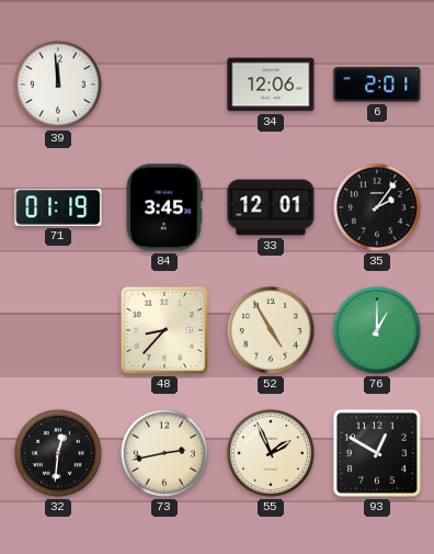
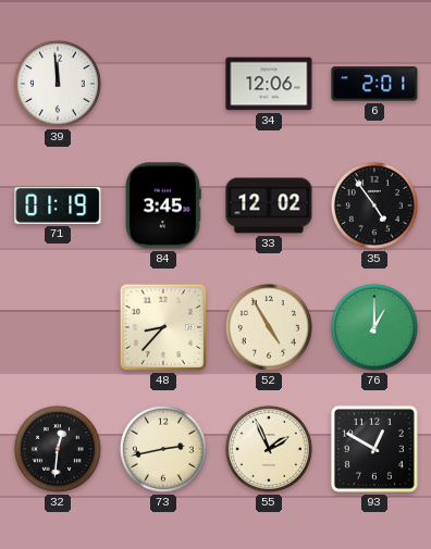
33: 12:01 -> 12:02
35: 2:06 -> 4:54
